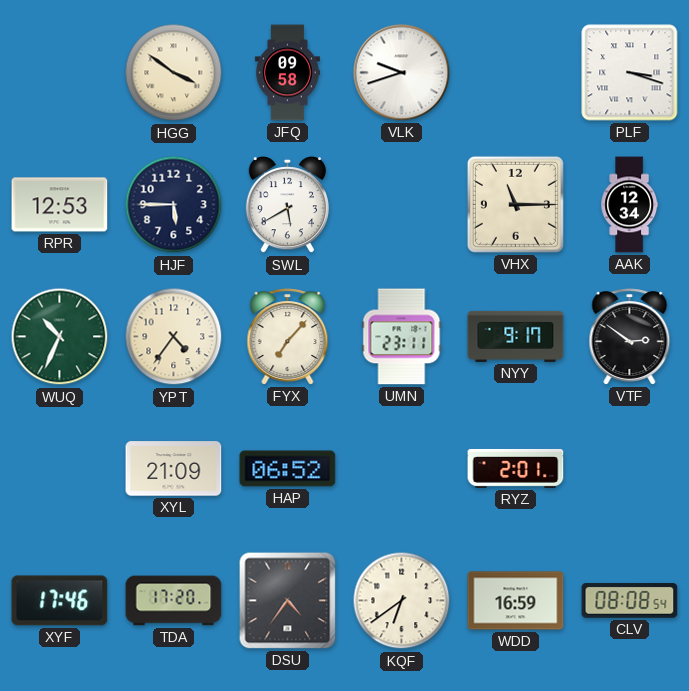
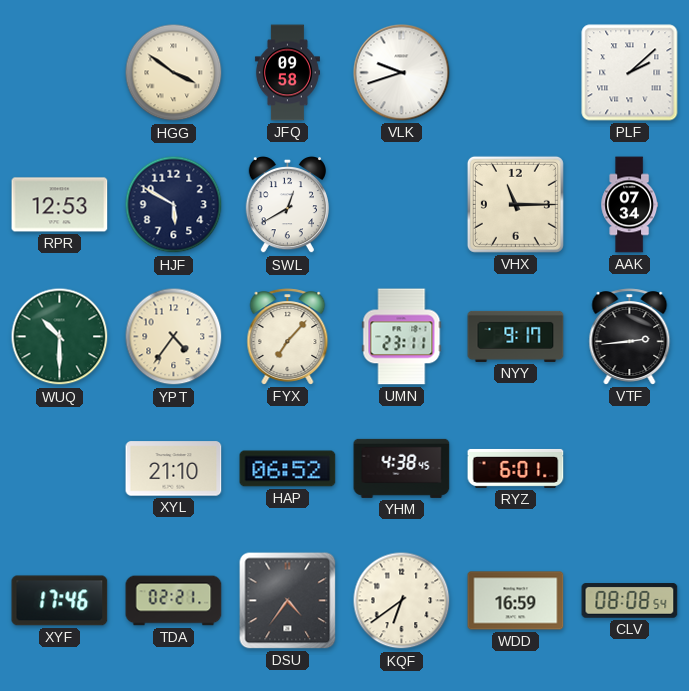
PLF: 3:18 -> 2:08
HJF: 5:45 -> 5:50
SWL: 5:40 -> 12:40
AAK: 12:34 -> 07:34
WUQ: 10:34 -> 10:30
VTF: 2:51 -> 2:44
XYL: 21:09 -> 21:10
YHM: none -> 4:38
RYZ: 2:01 -> 6:01
TDA: 17:20 -> 02:21
